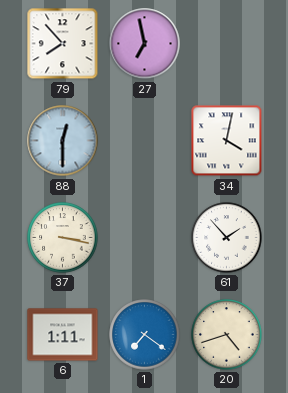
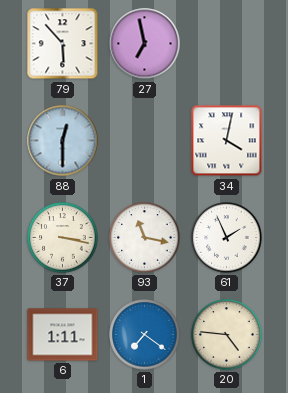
79: 7:53 -> 5:53
93: none -> 11:17
61: 1:53 -> 1:56
20: 4:42 -> 4:46
